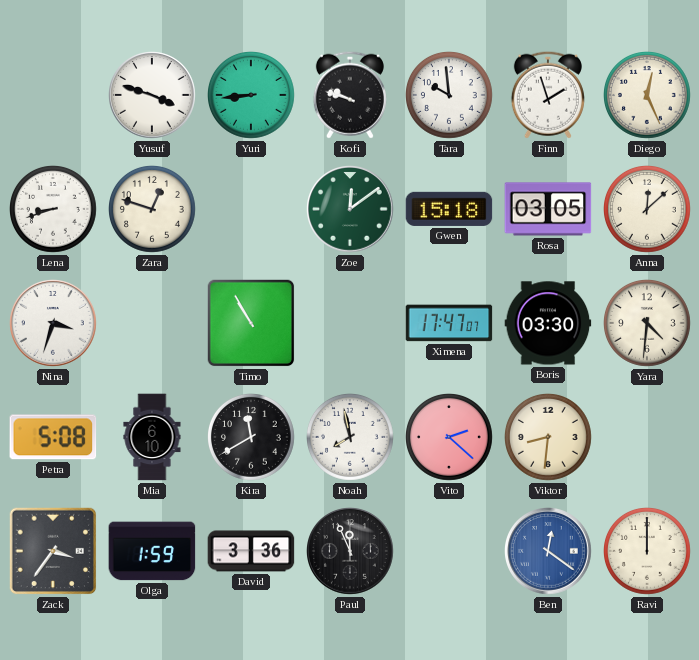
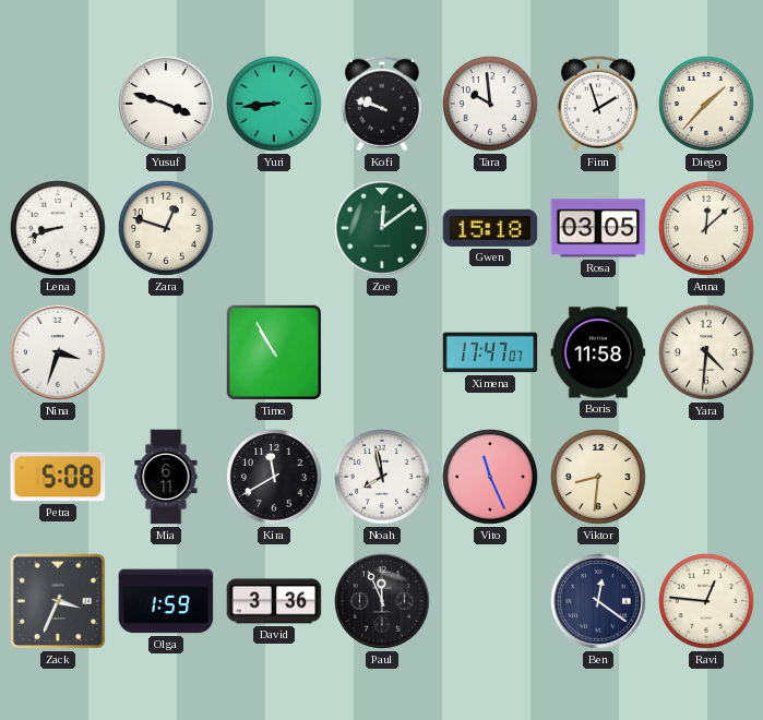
Diego: 12:26 -> 1:37
Boris: 03:30 -> 11:58
Mia: 6:10 -> 6:11
Vito: 2:22 -> 11:26
Zack: 3:36 -> 3:34
Ben dial: blue -> navy
Ravi: 12:00 -> 12:46
